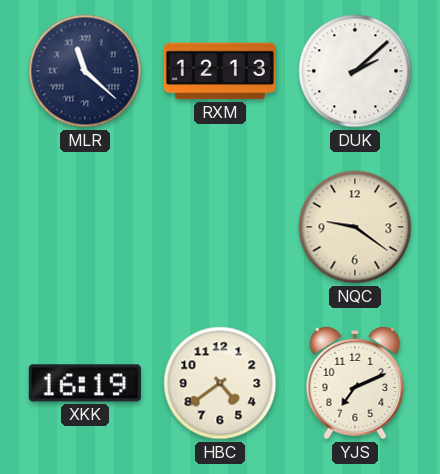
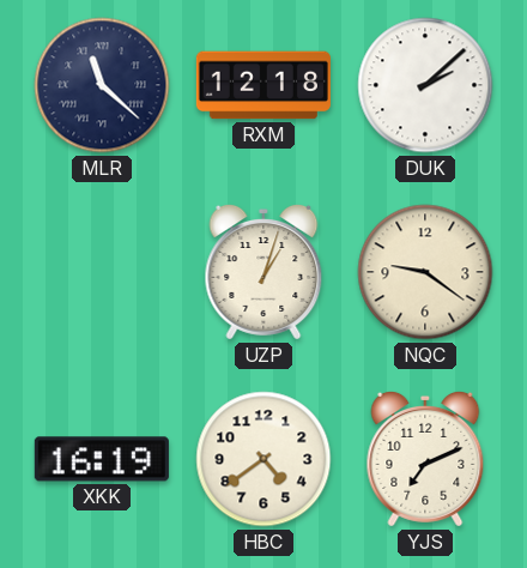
RXM: 12:13 -> 12:18
UZP: none -> 1:03
